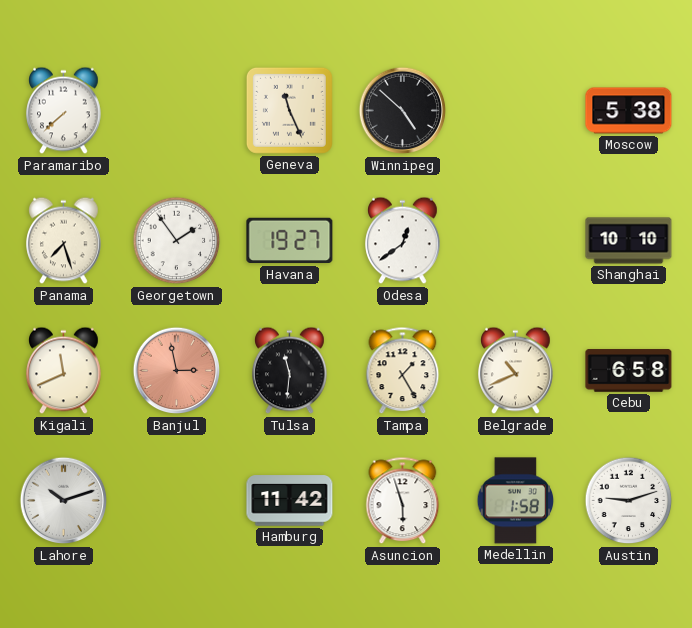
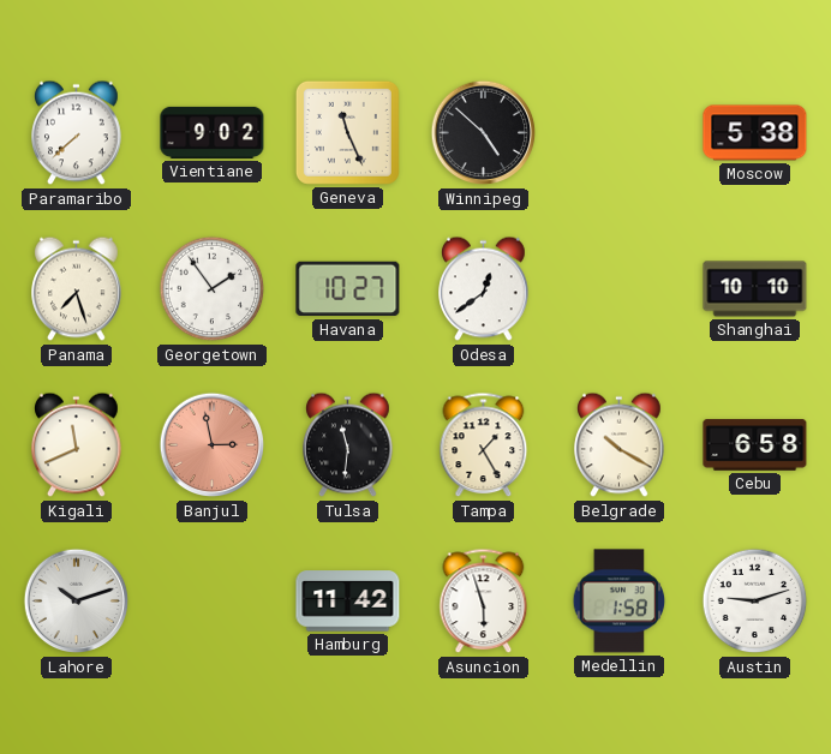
Vientiane: none -> 9:02
Havana: 19:27 -> 10:27
Belgrade: 10:41 -> 10:20
